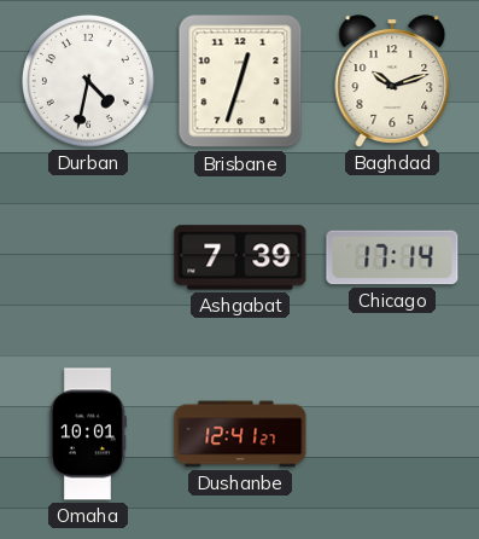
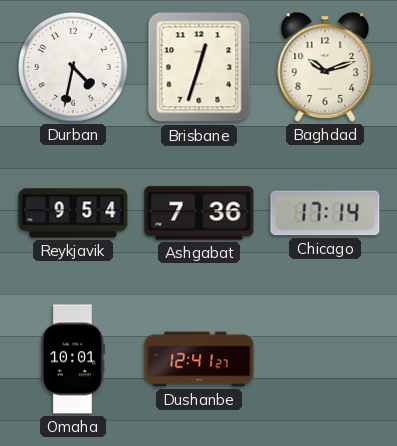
Reykjavik: none -> 9:54
Ashgabat: 7:39 -> 7:36
